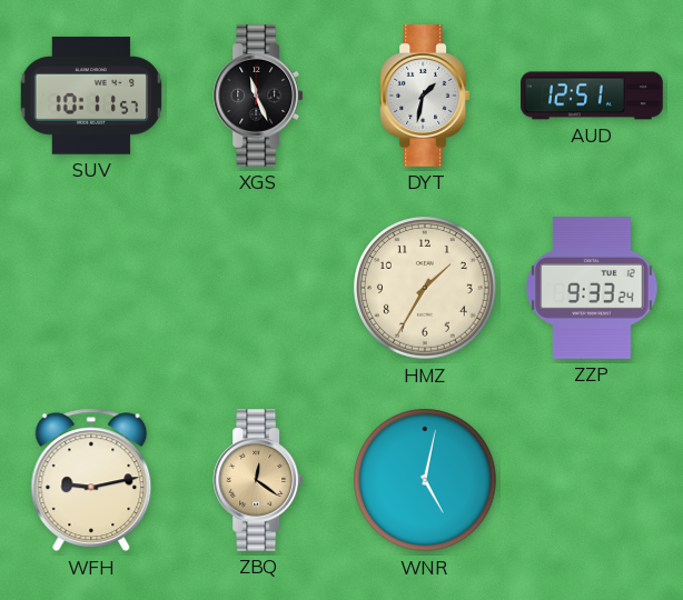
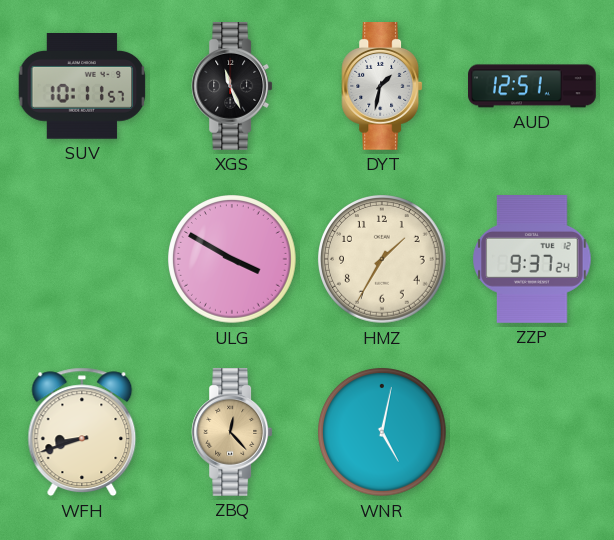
ULG: none -> 3:50
ZZP: 9:33 -> 9:37
WFH: 9:13 -> 8:42
ZBQ: 12:21 -> 12:23
